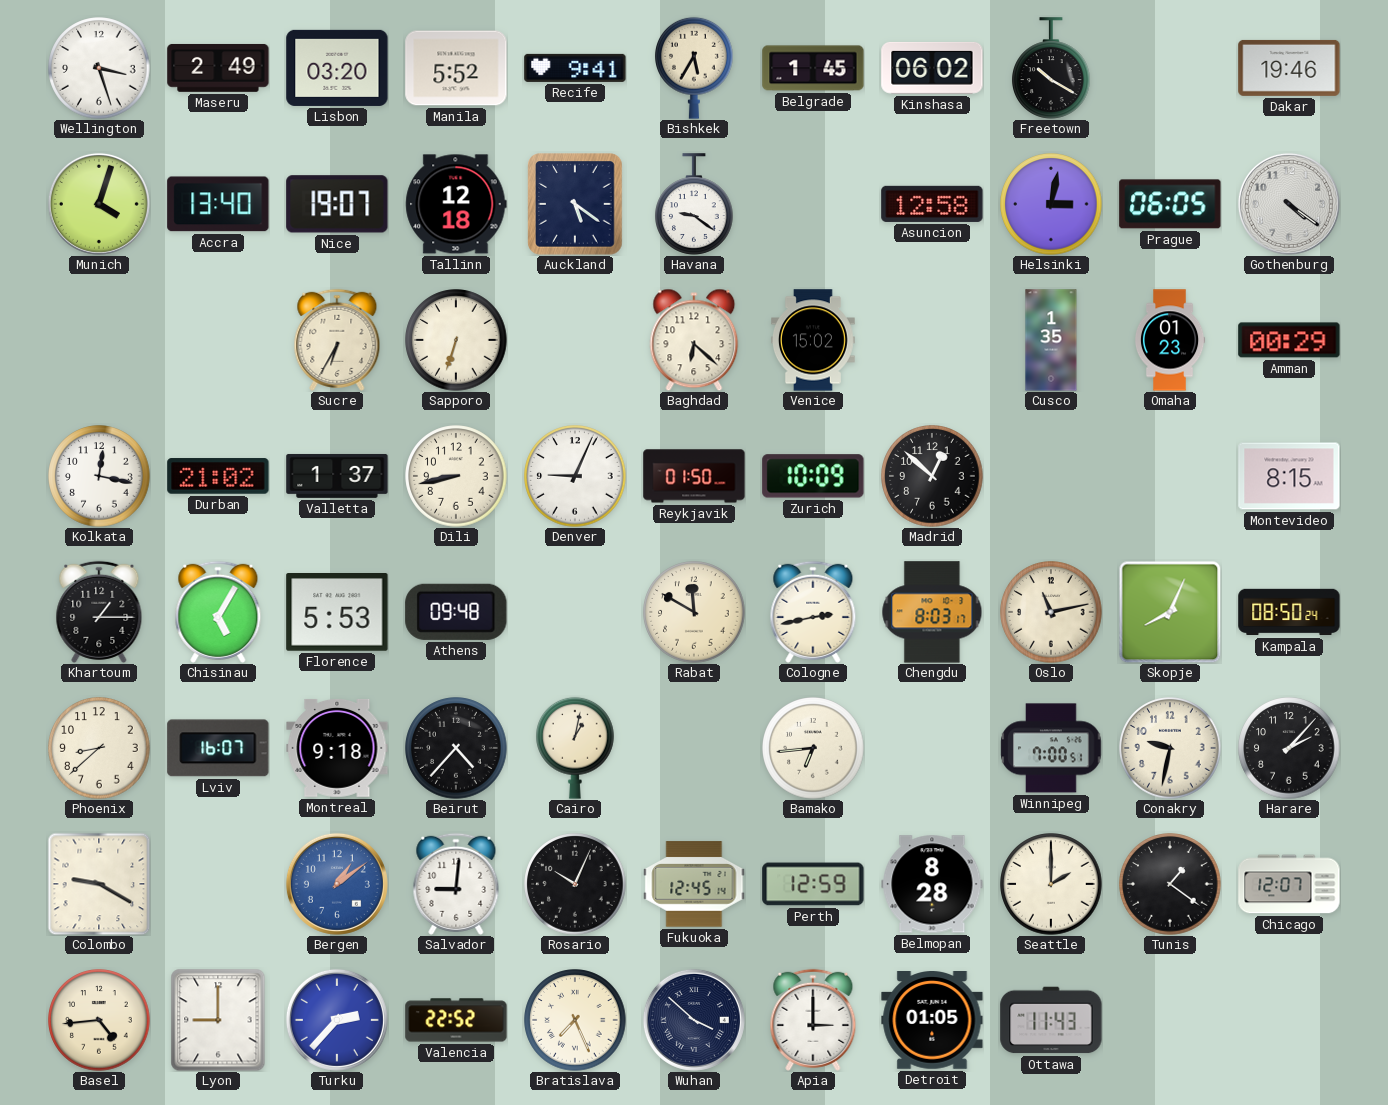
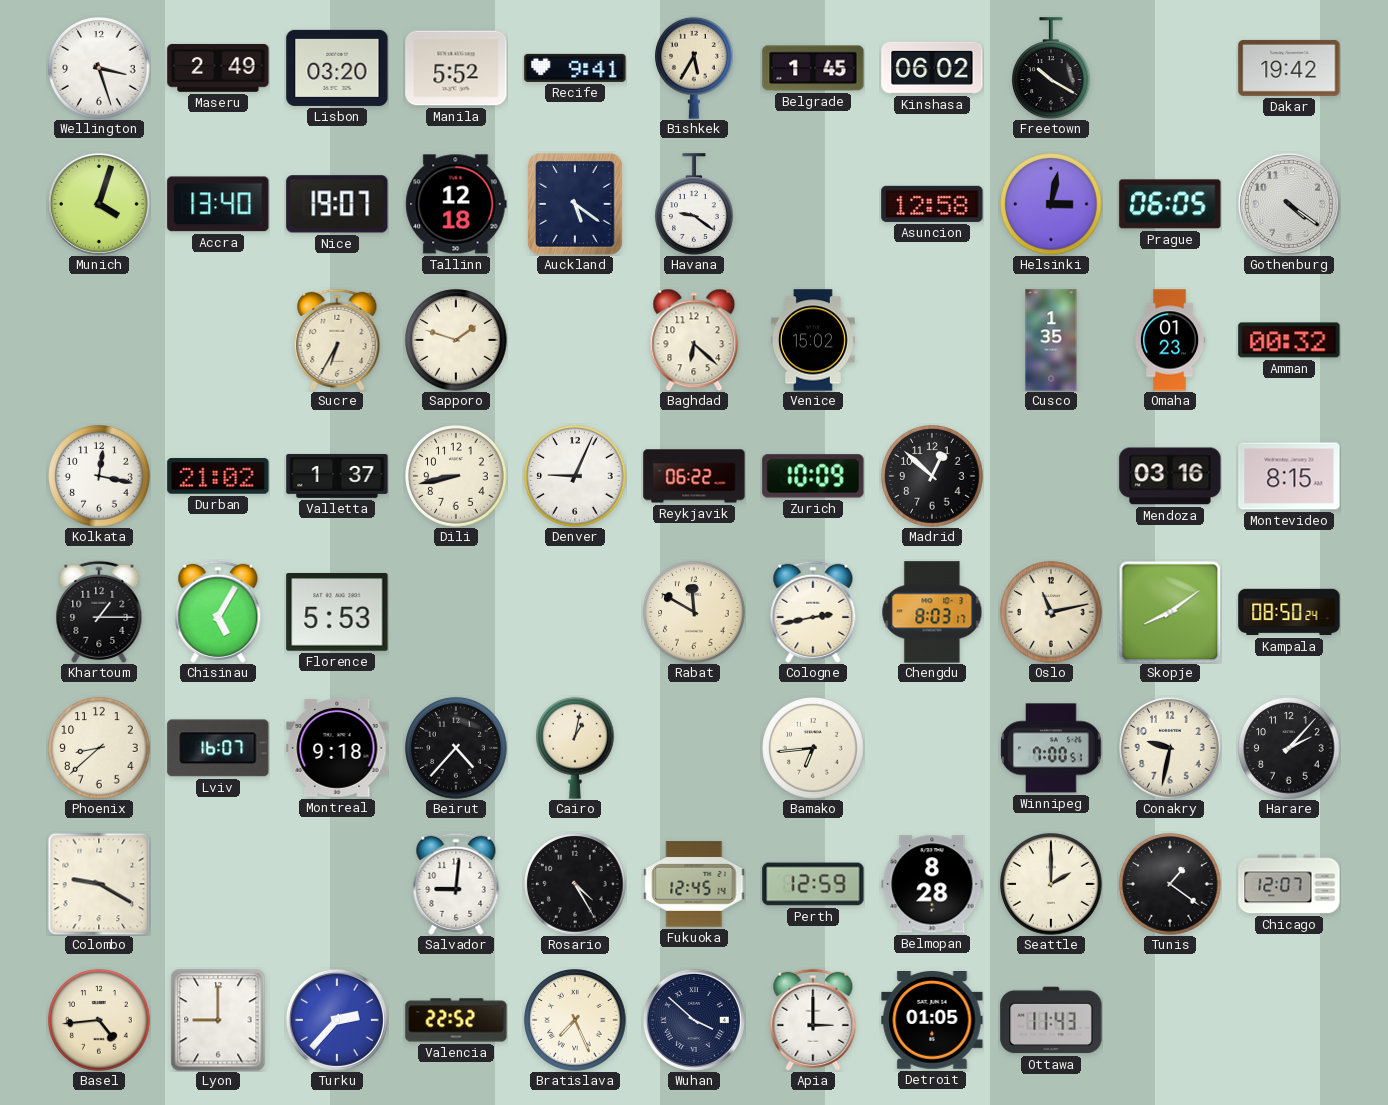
Dakar: 19:46 -> 19:42
Sapporo: 6:33 -> 1:48
Amman: 00:29 -> 00:32
Reykjavik: 01:50 -> 06:22
Mendoza: none -> 03:16
Athens: 09:48 -> none
Skopje: 8:04 -> 8:09
Bergen: 1:09 -> none
Rosario: 10:04 -> 4:25
